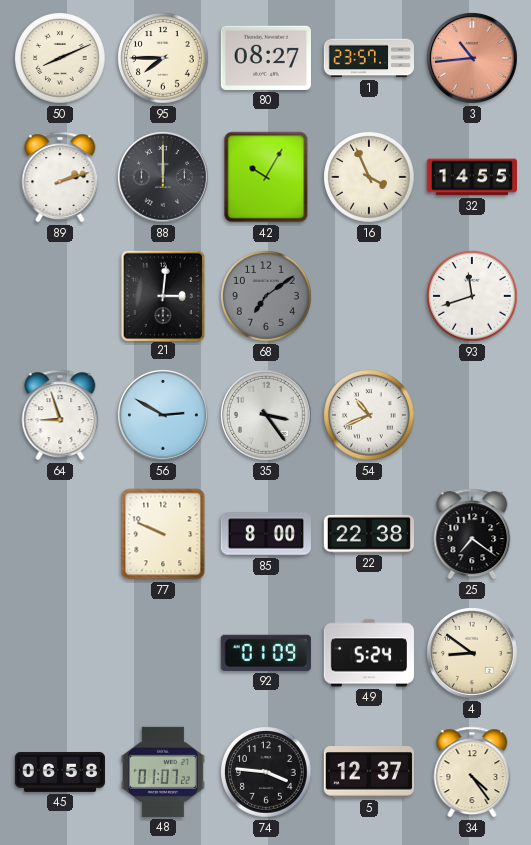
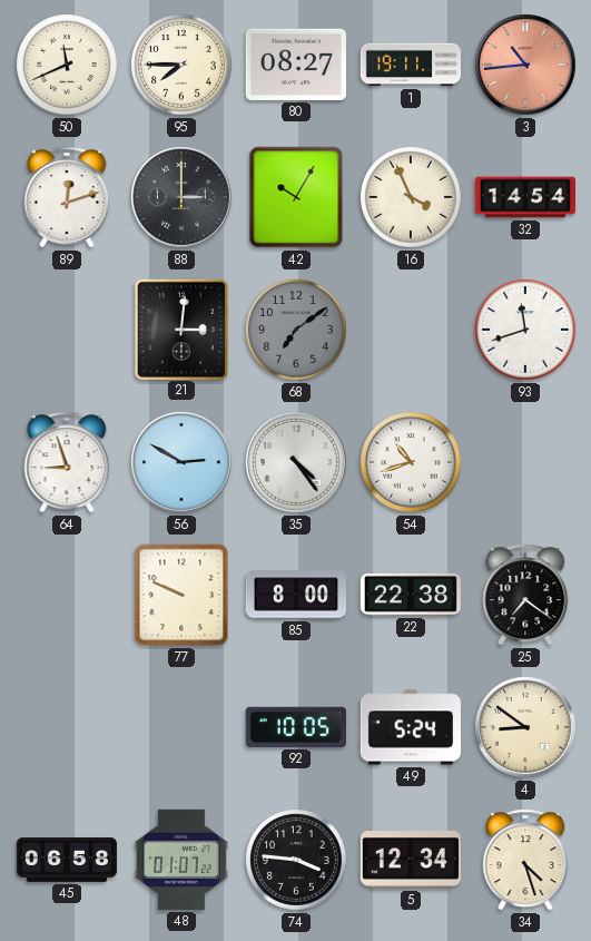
50: 8:11 -> 11:41
1: 23:57 -> 19:11
89: 2:12 -> 12:12
88: 12:00 -> 3:00
32: 14:55 -> 14:54
35: 3:24 -> 4:24
54: 10:41 -> 10:42
92: 01:09 -> 10:05
5: 12:37 -> 12:34
34: 4:24 -> 4:27
